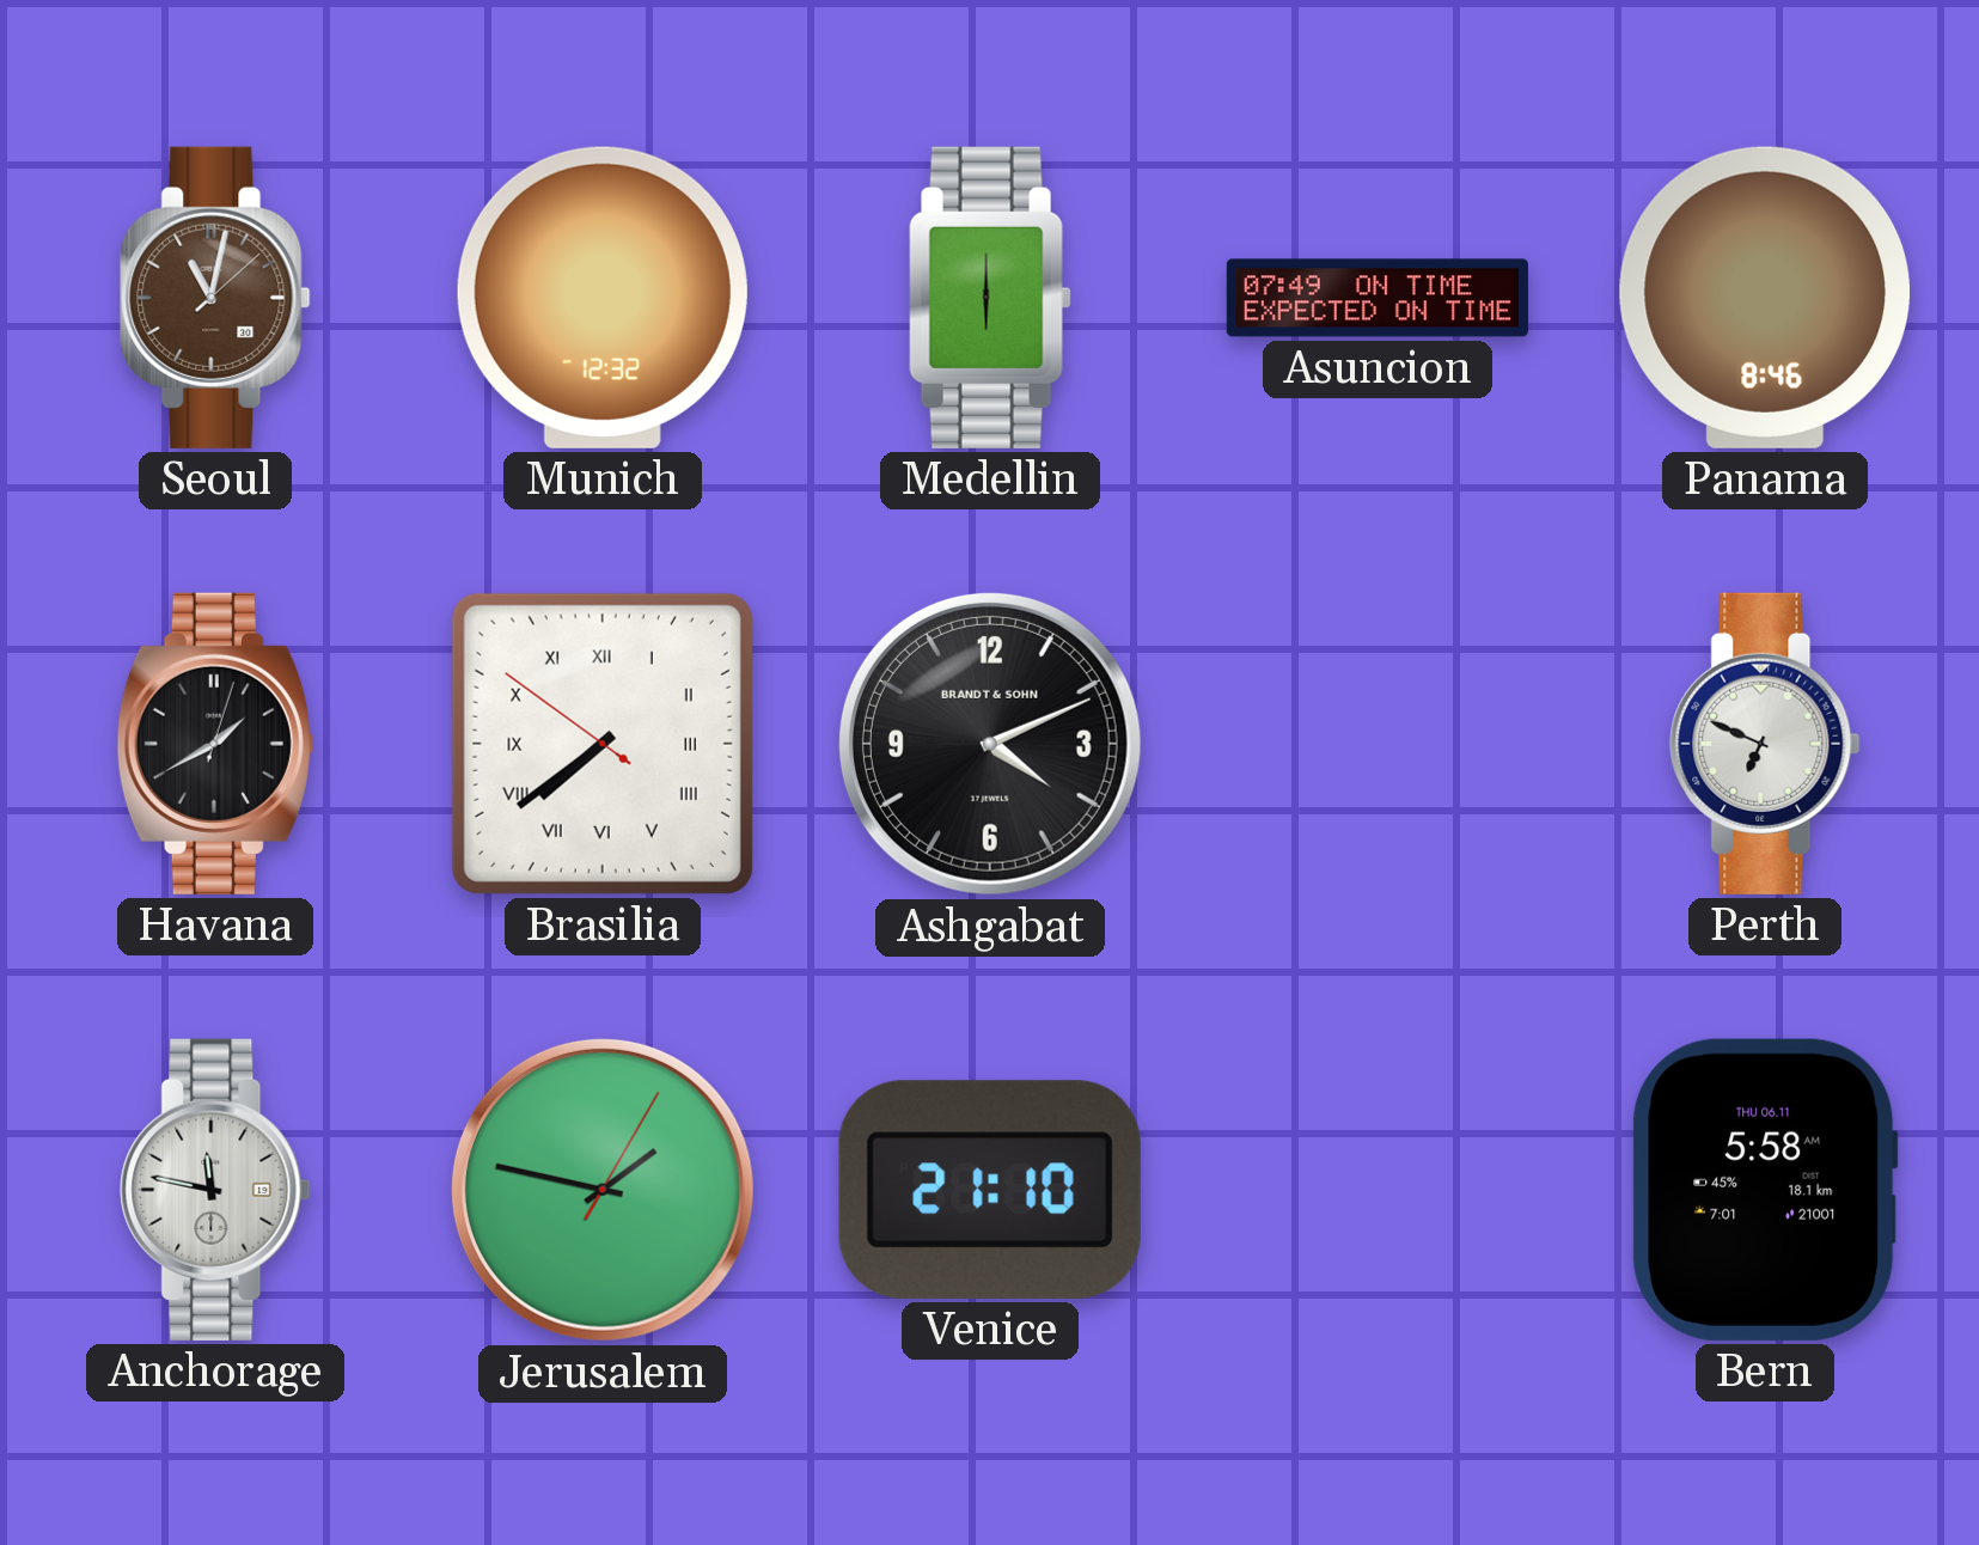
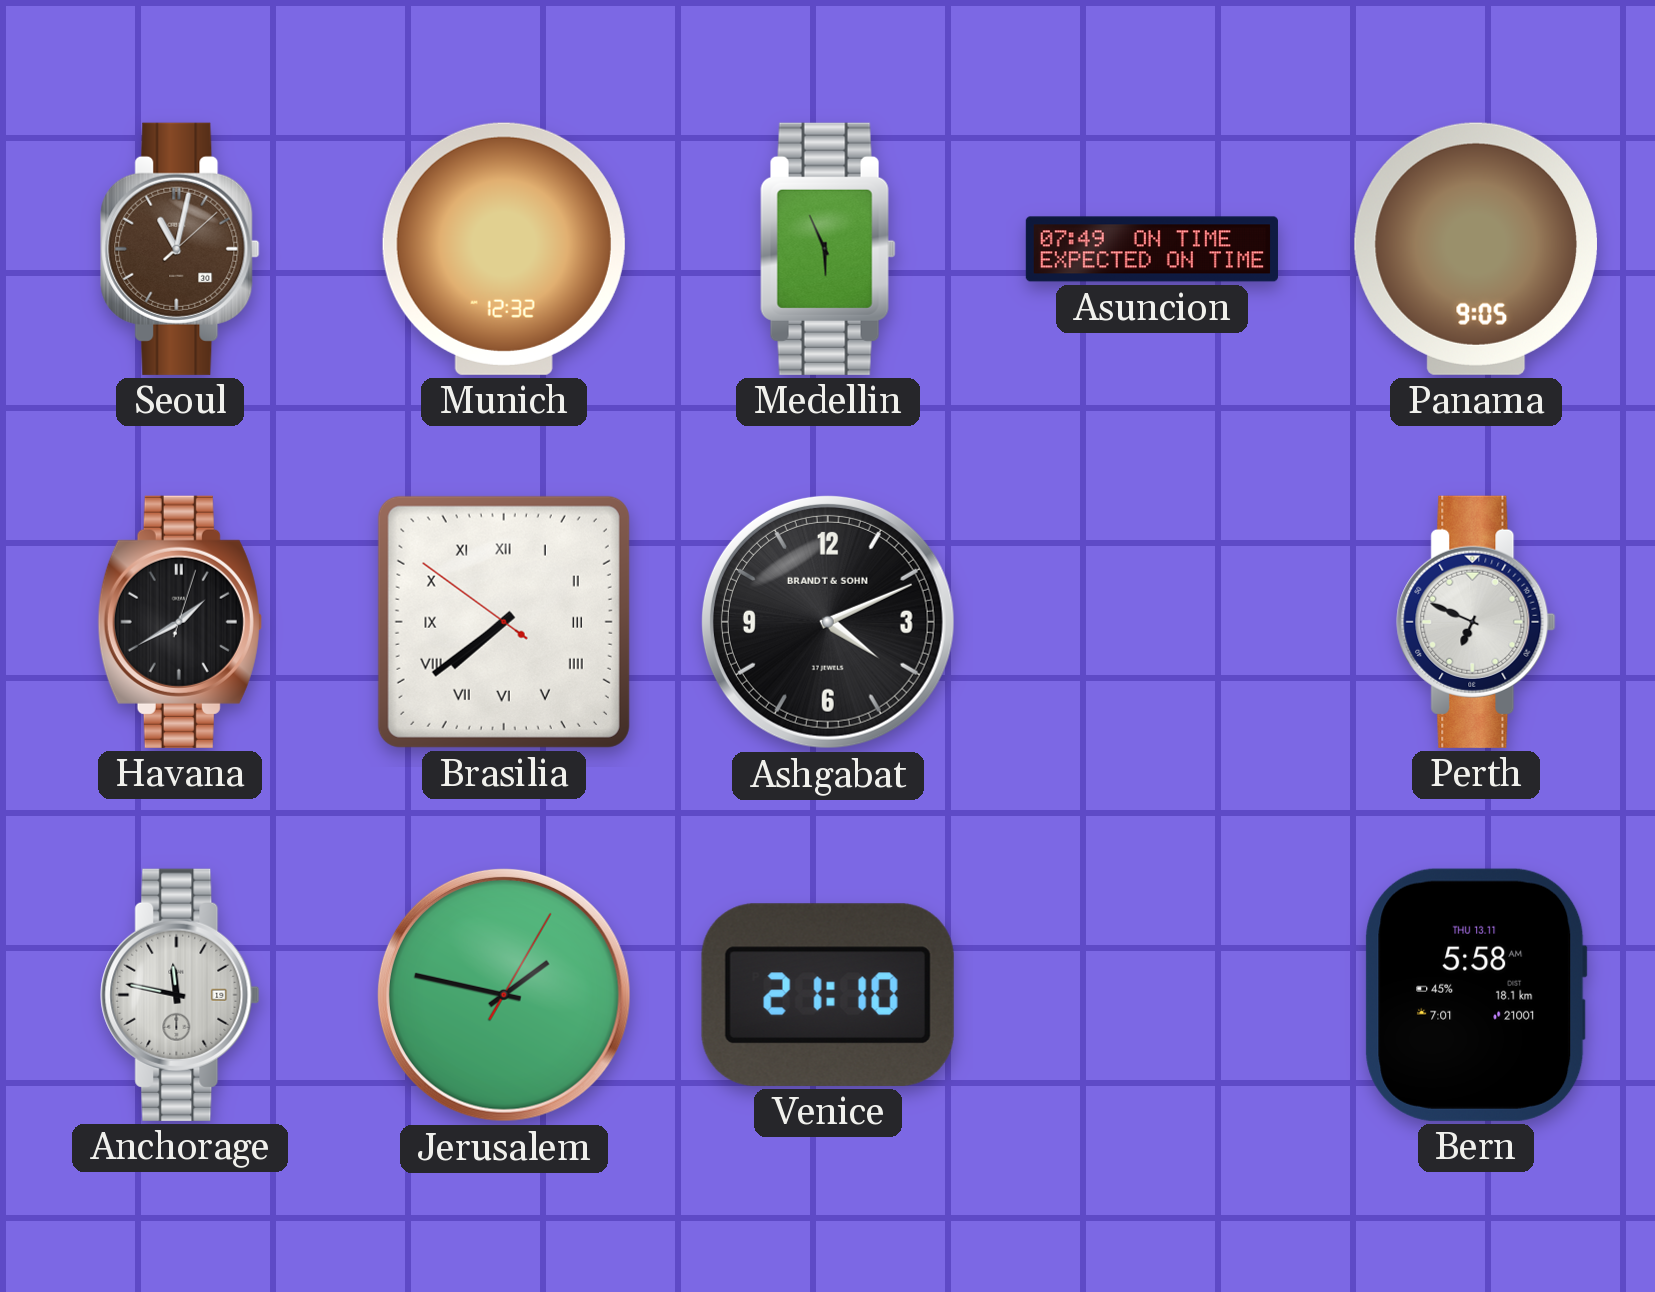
Medellin: 6:00 -> 5:56
Panama: 8:46 -> 9:05
Bern date: THU 06.11 -> THU 13.11
